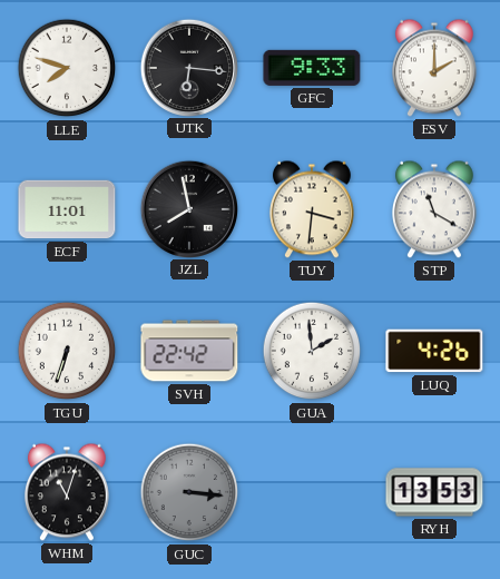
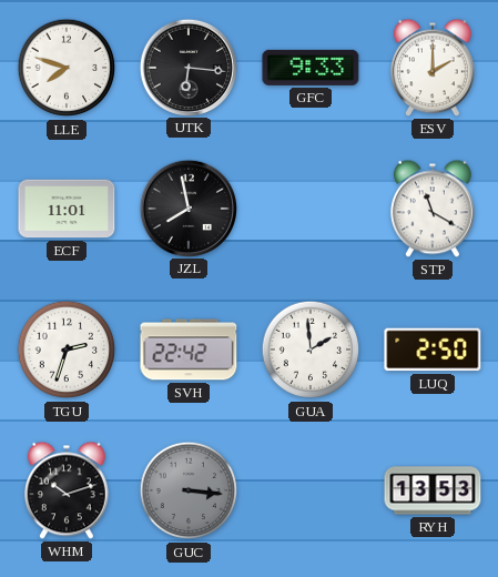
TUY: 3:31 -> none
TGU: 6:33 -> 2:33
LUQ: 4:26 -> 2:50
WHM: 11:03 -> 10:12
